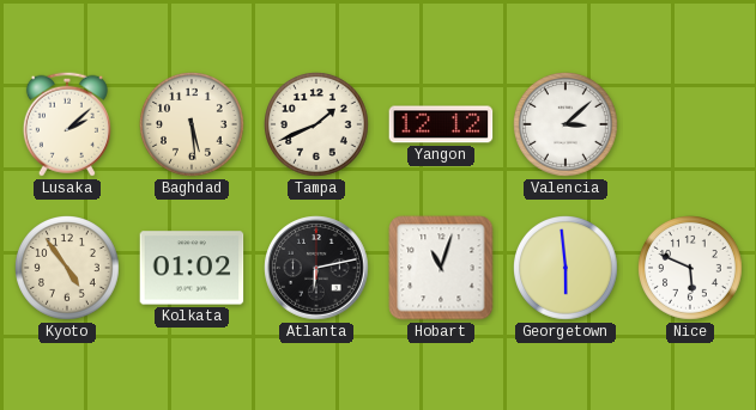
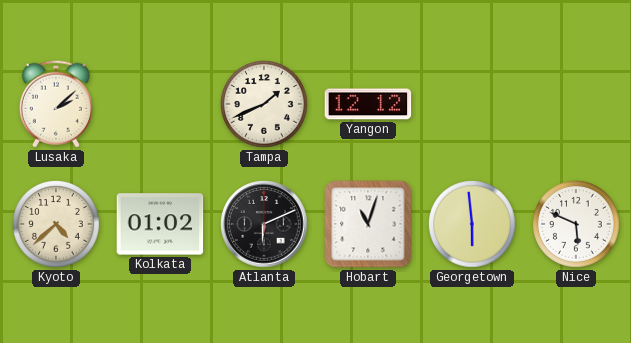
Baghdad: 5:29 -> none
Valencia: 3:08 -> none
Kyoto: 4:54 -> 4:38
Atlanta: 6:13 -> 6:11
